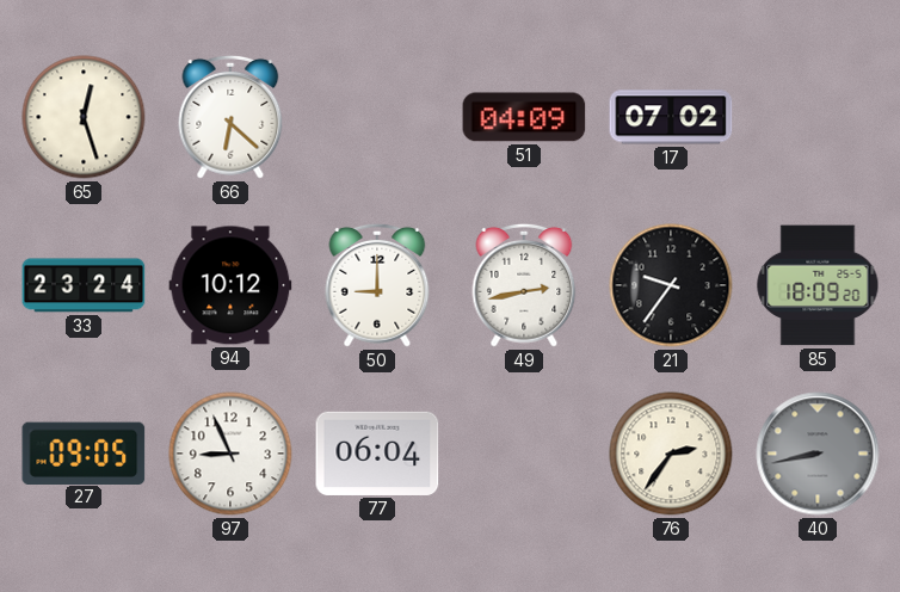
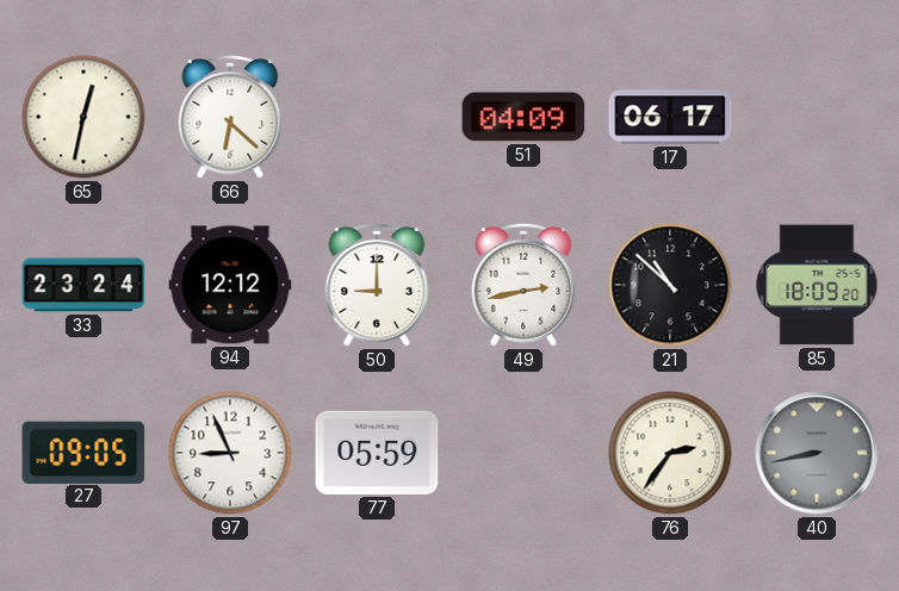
65: 12:27 -> 12:32
17: 07:02 -> 06:17
94: 10:12 -> 12:12
21: 9:36 -> 10:52
77: 06:04 -> 05:59
